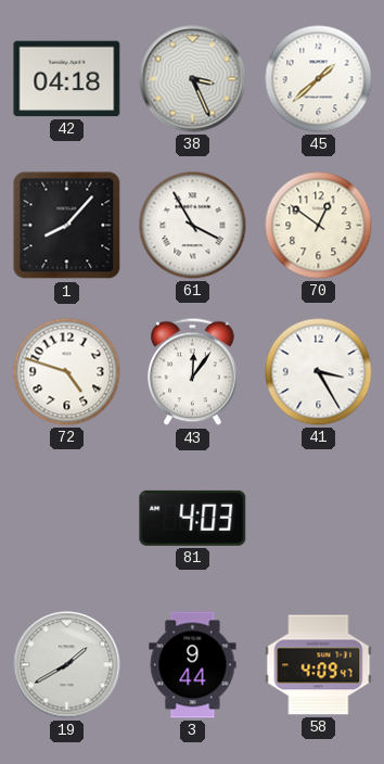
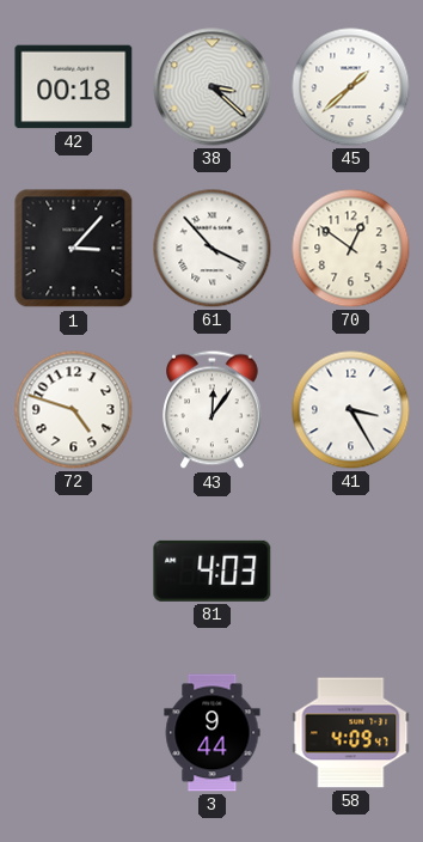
42: 04:18 -> 00:18
38: 3:26 -> 3:22
1: 8:07 -> 3:07
61: 3:55 -> 3:53
19: 1:40 -> none
